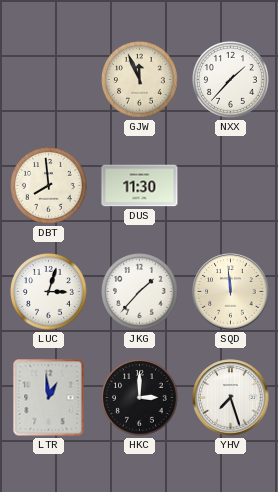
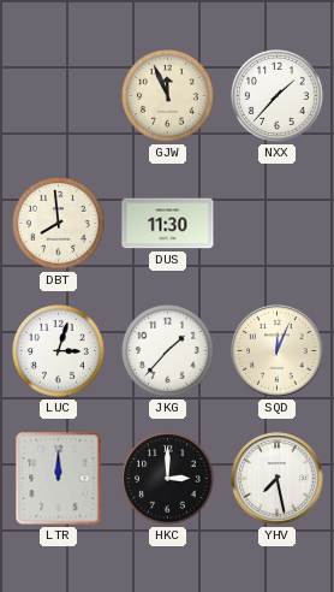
SQD: 11:59 -> 12:04
LTR: 12:59 -> 12:00
YHV: 7:27 -> 7:28
